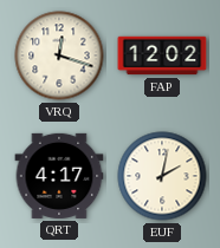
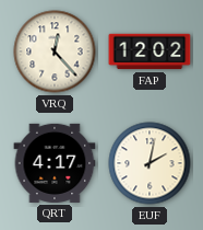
VRQ: 12:18 -> 12:23
